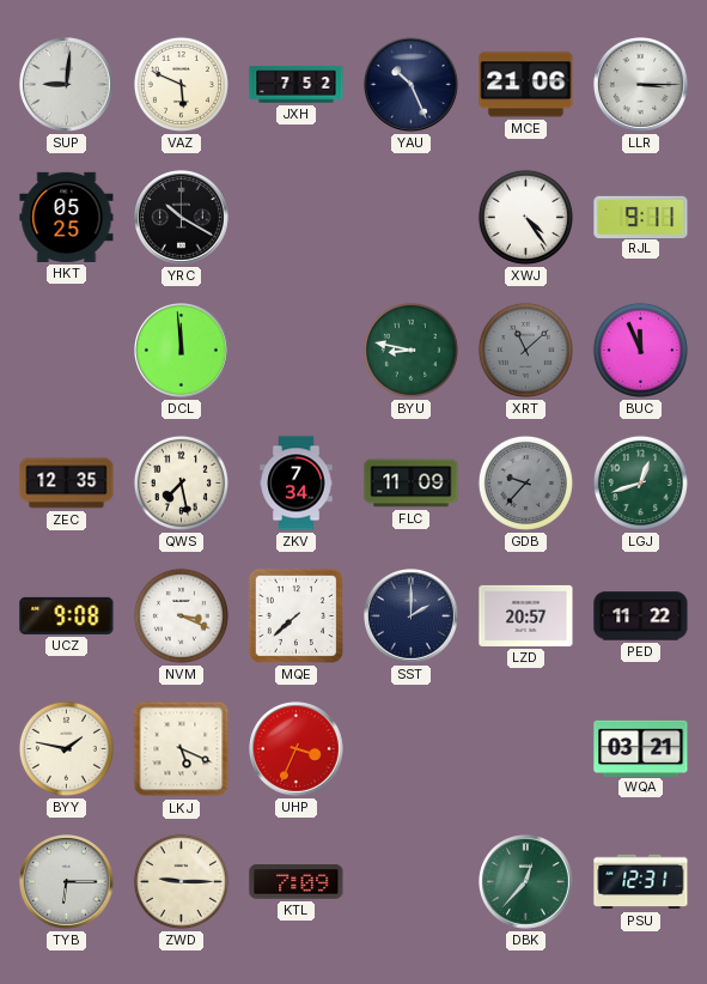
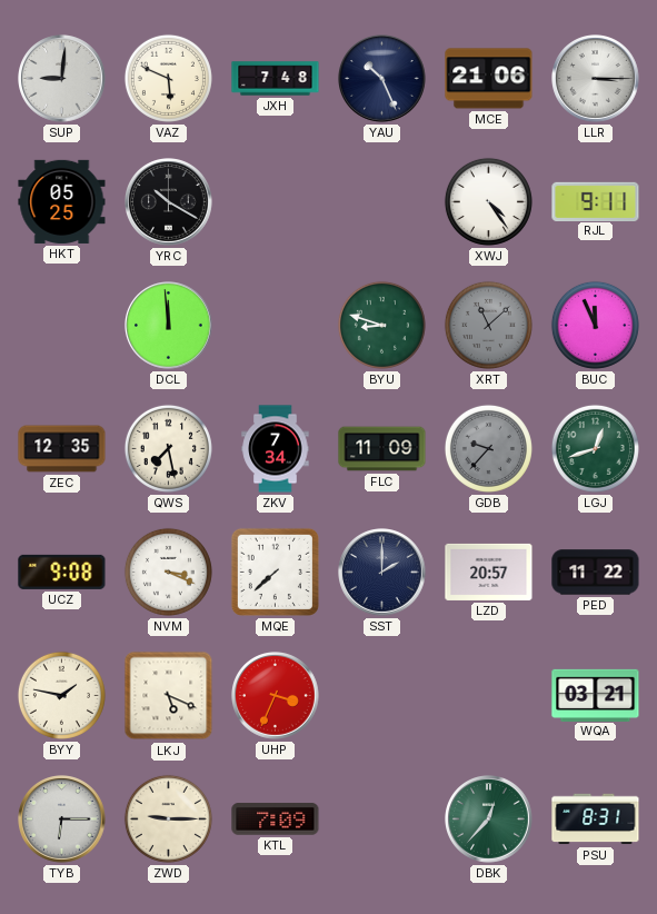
JXH: 7:52 -> 7:48
BYU: 8:47 -> 8:48
PSU: 12:31 -> 8:31
